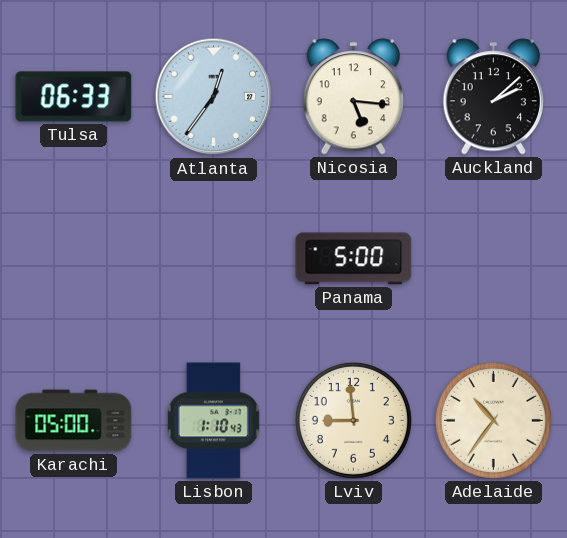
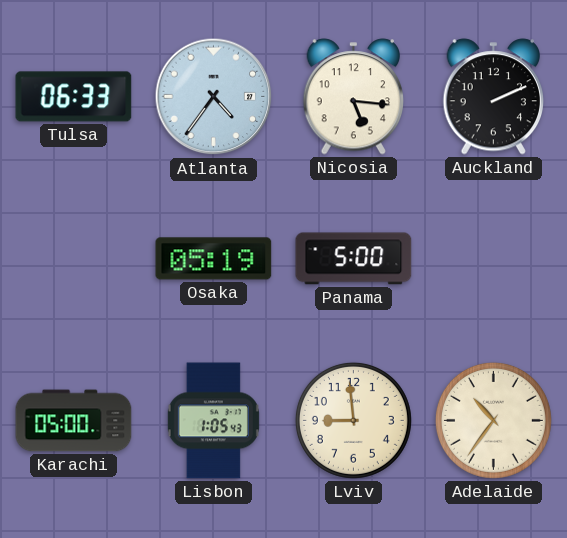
Atlanta: 12:36 -> 4:36
Auckland: 2:08 -> 2:11
Osaka: none -> 05:19
Lisbon: 1:10 -> 1:05
